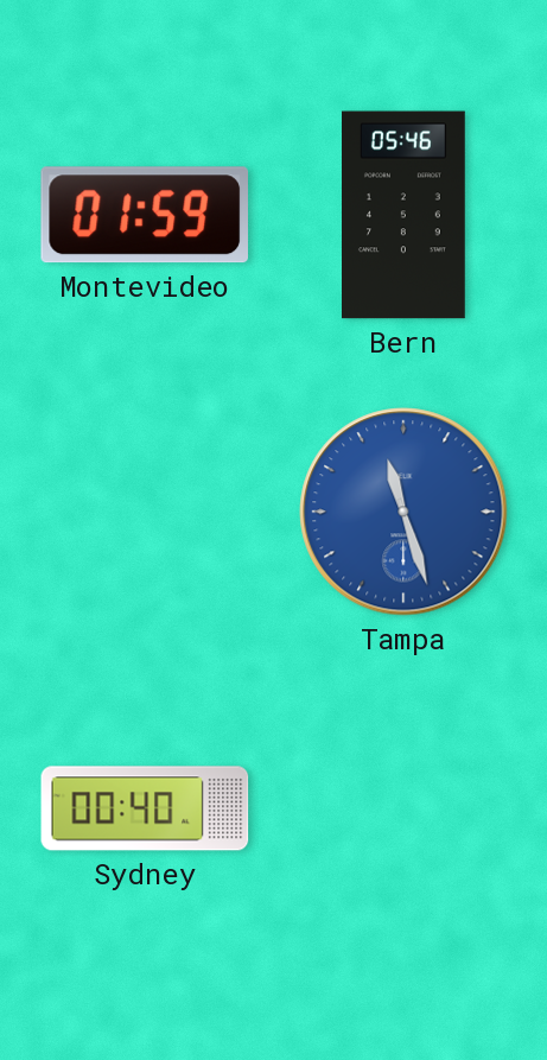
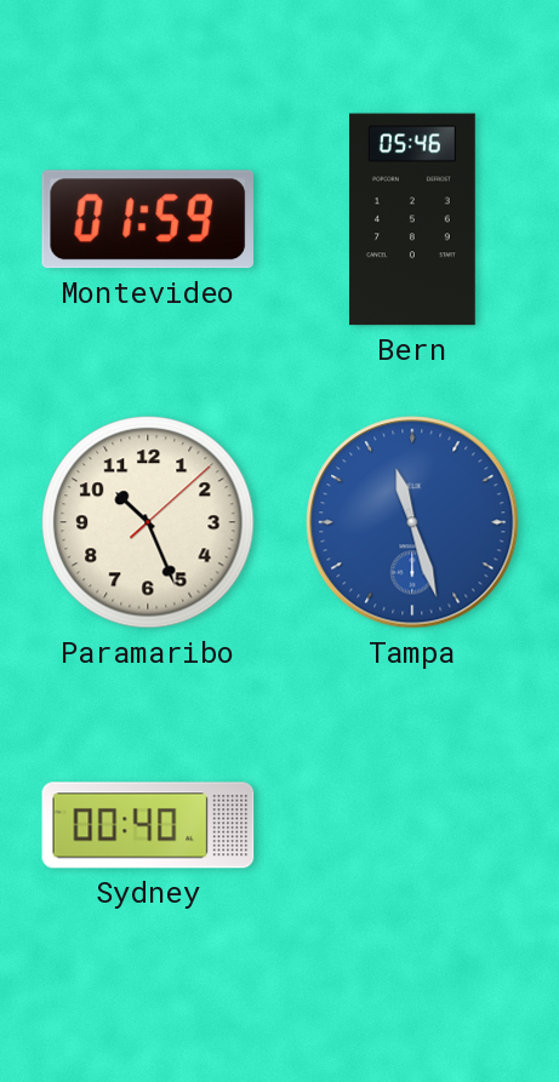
Paramaribo: none -> 10:26
